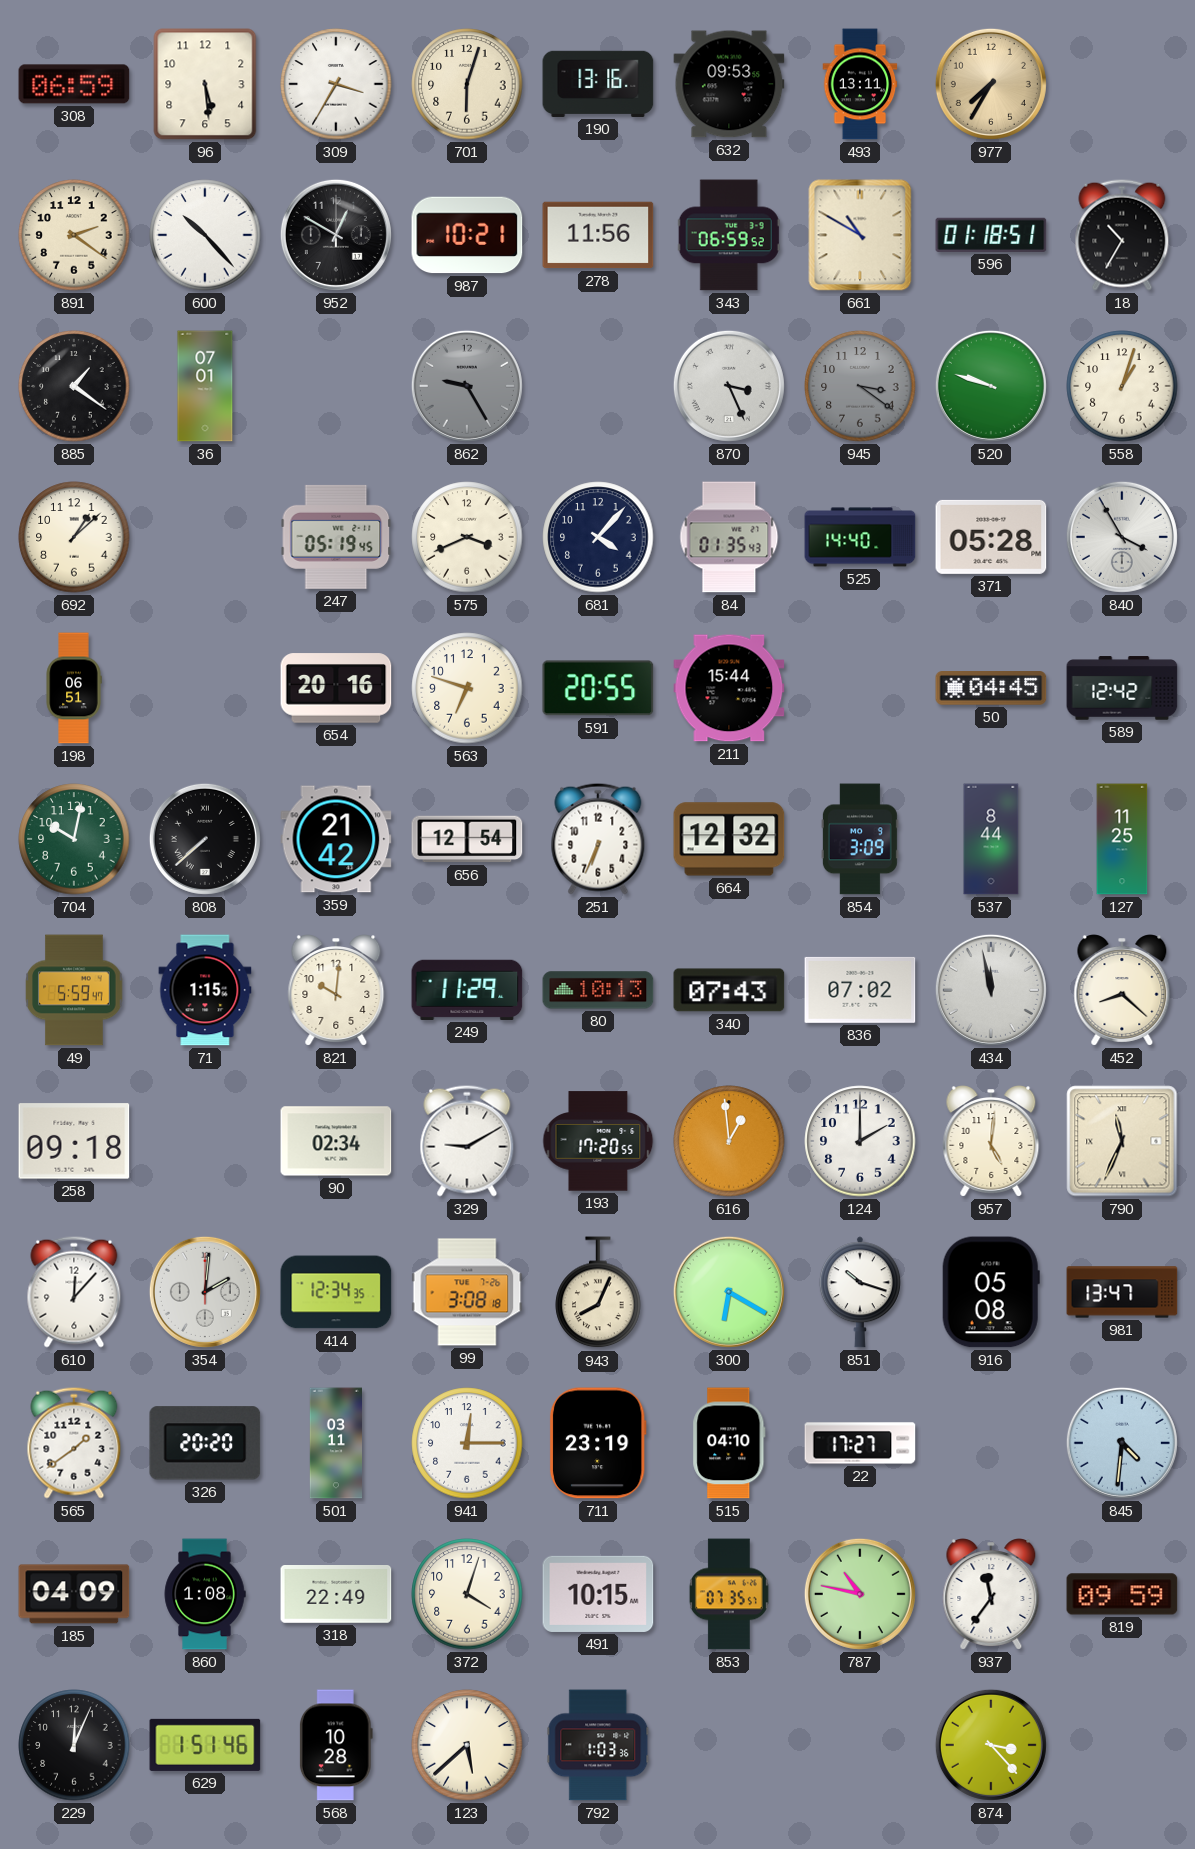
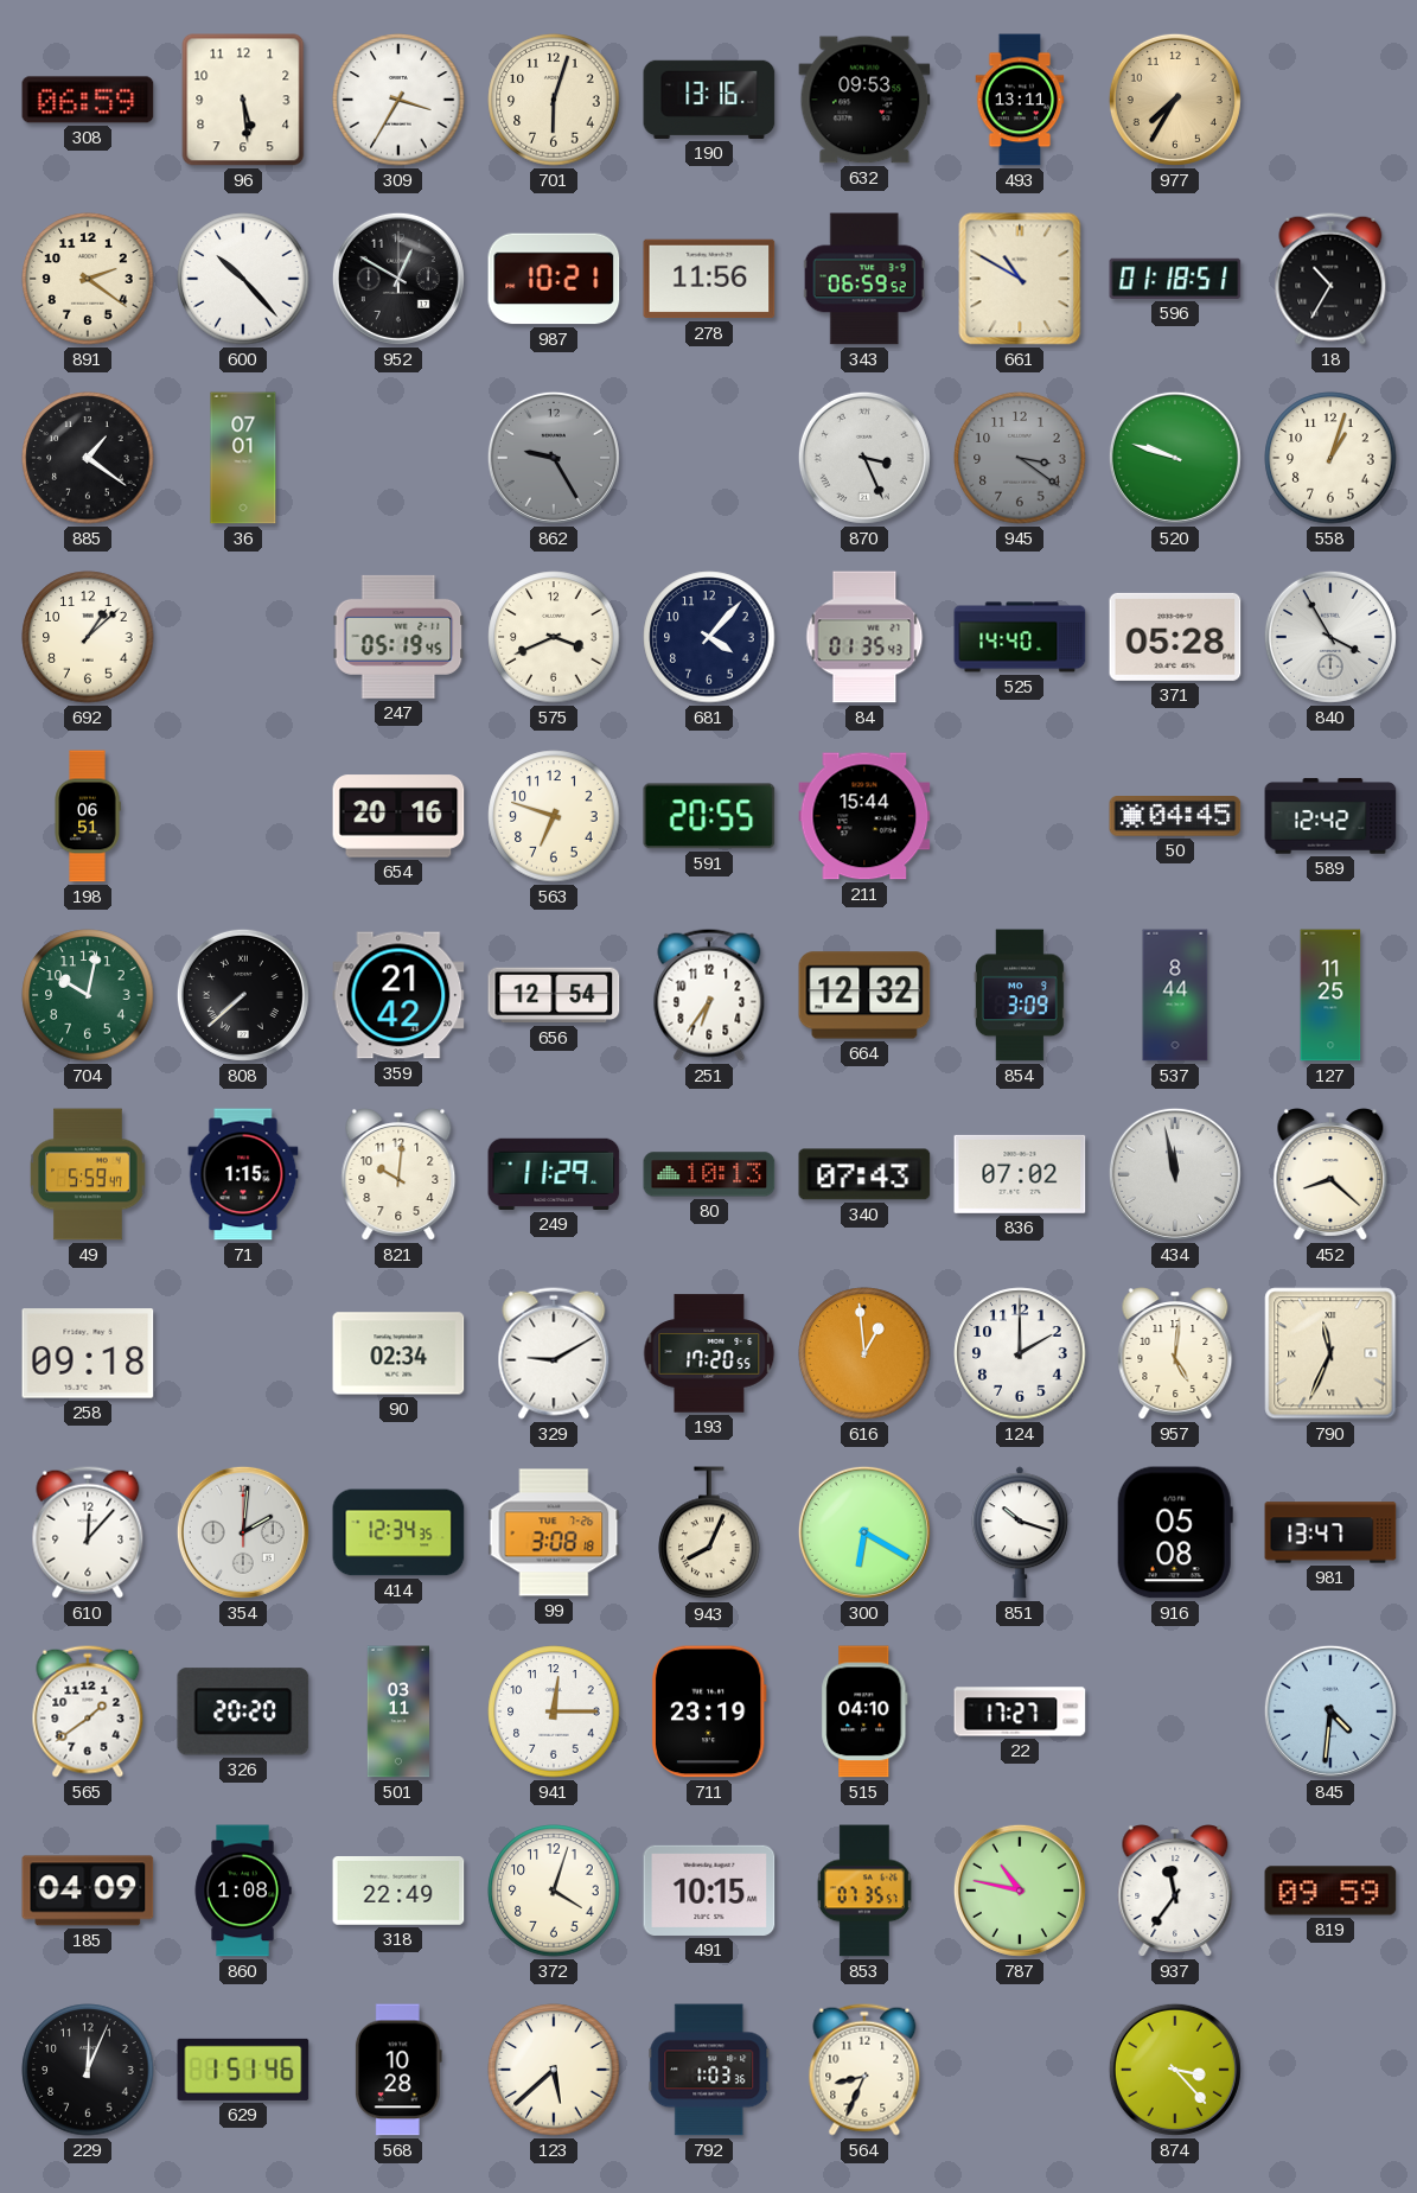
251: 6:34 -> 6:36
564: none -> 8:34
